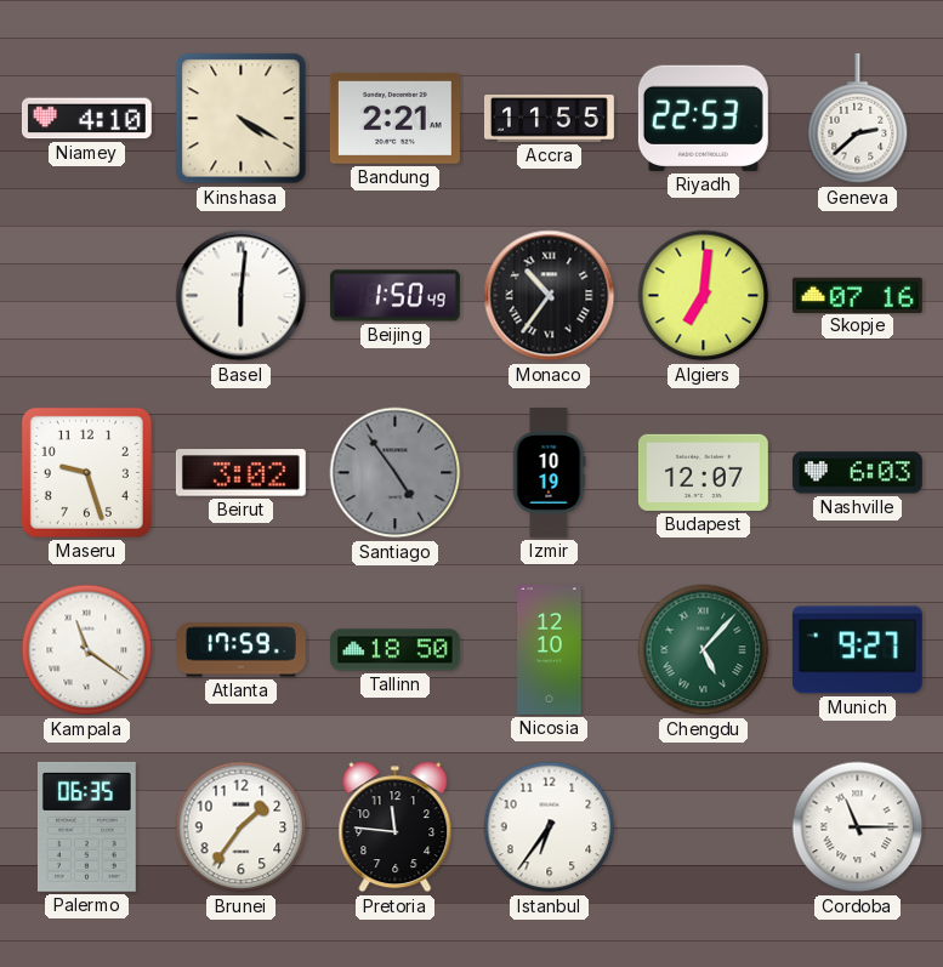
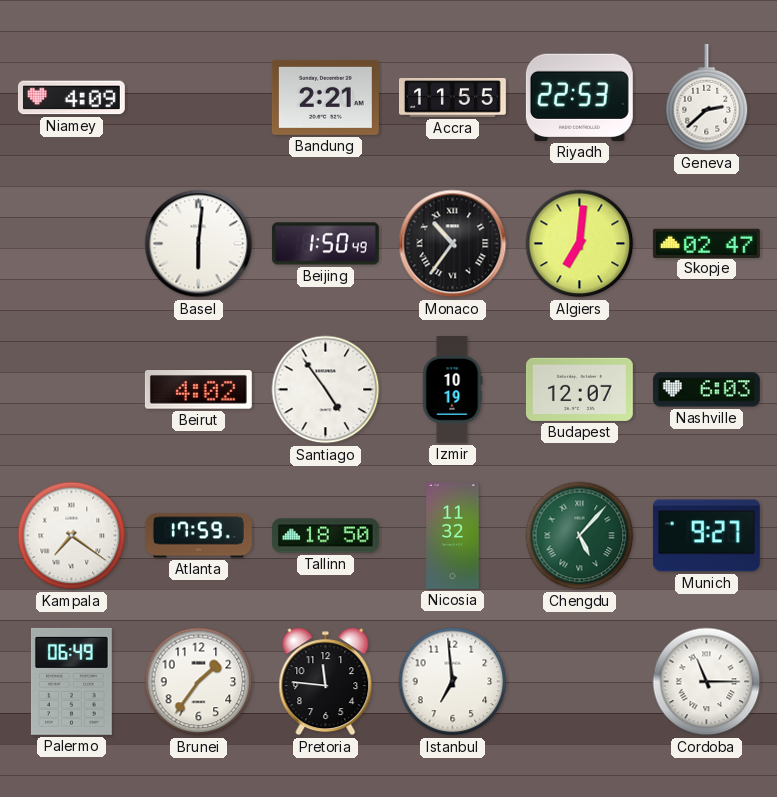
Niamey: 4:10 -> 4:09
Kinshasa: 4:20 -> none
Skopje: 07:16 -> 02:47
Maseru: 9:27 -> none
Beirut: 3:02 -> 4:02
Santiago dial: grey -> white
Kampala: 11:21 -> 7:21
Nicosia: 12:10 -> 11:32
Palermo: 06:35 -> 06:49
Istanbul: 6:36 -> 6:59
